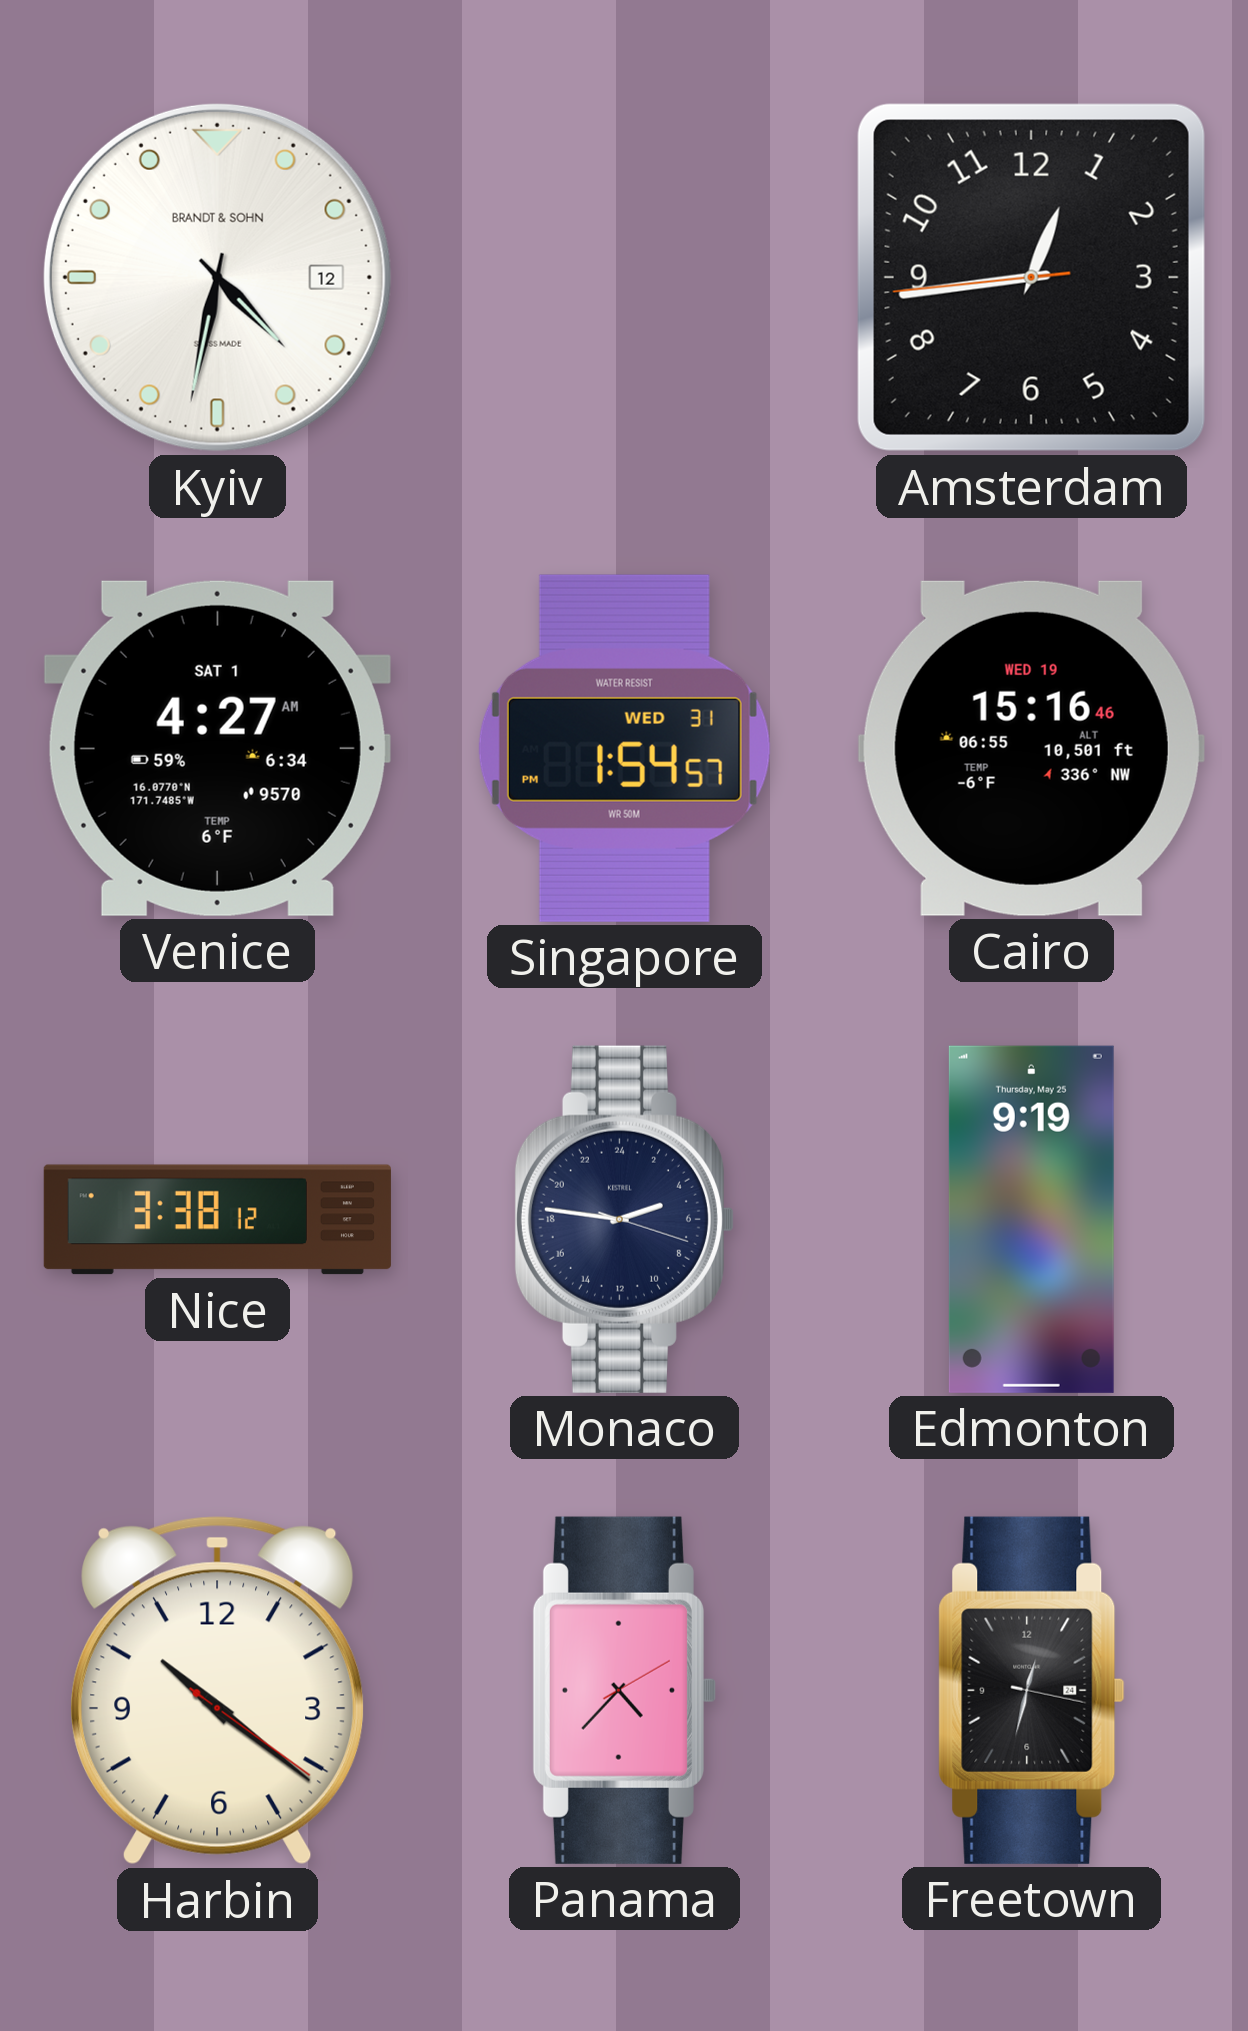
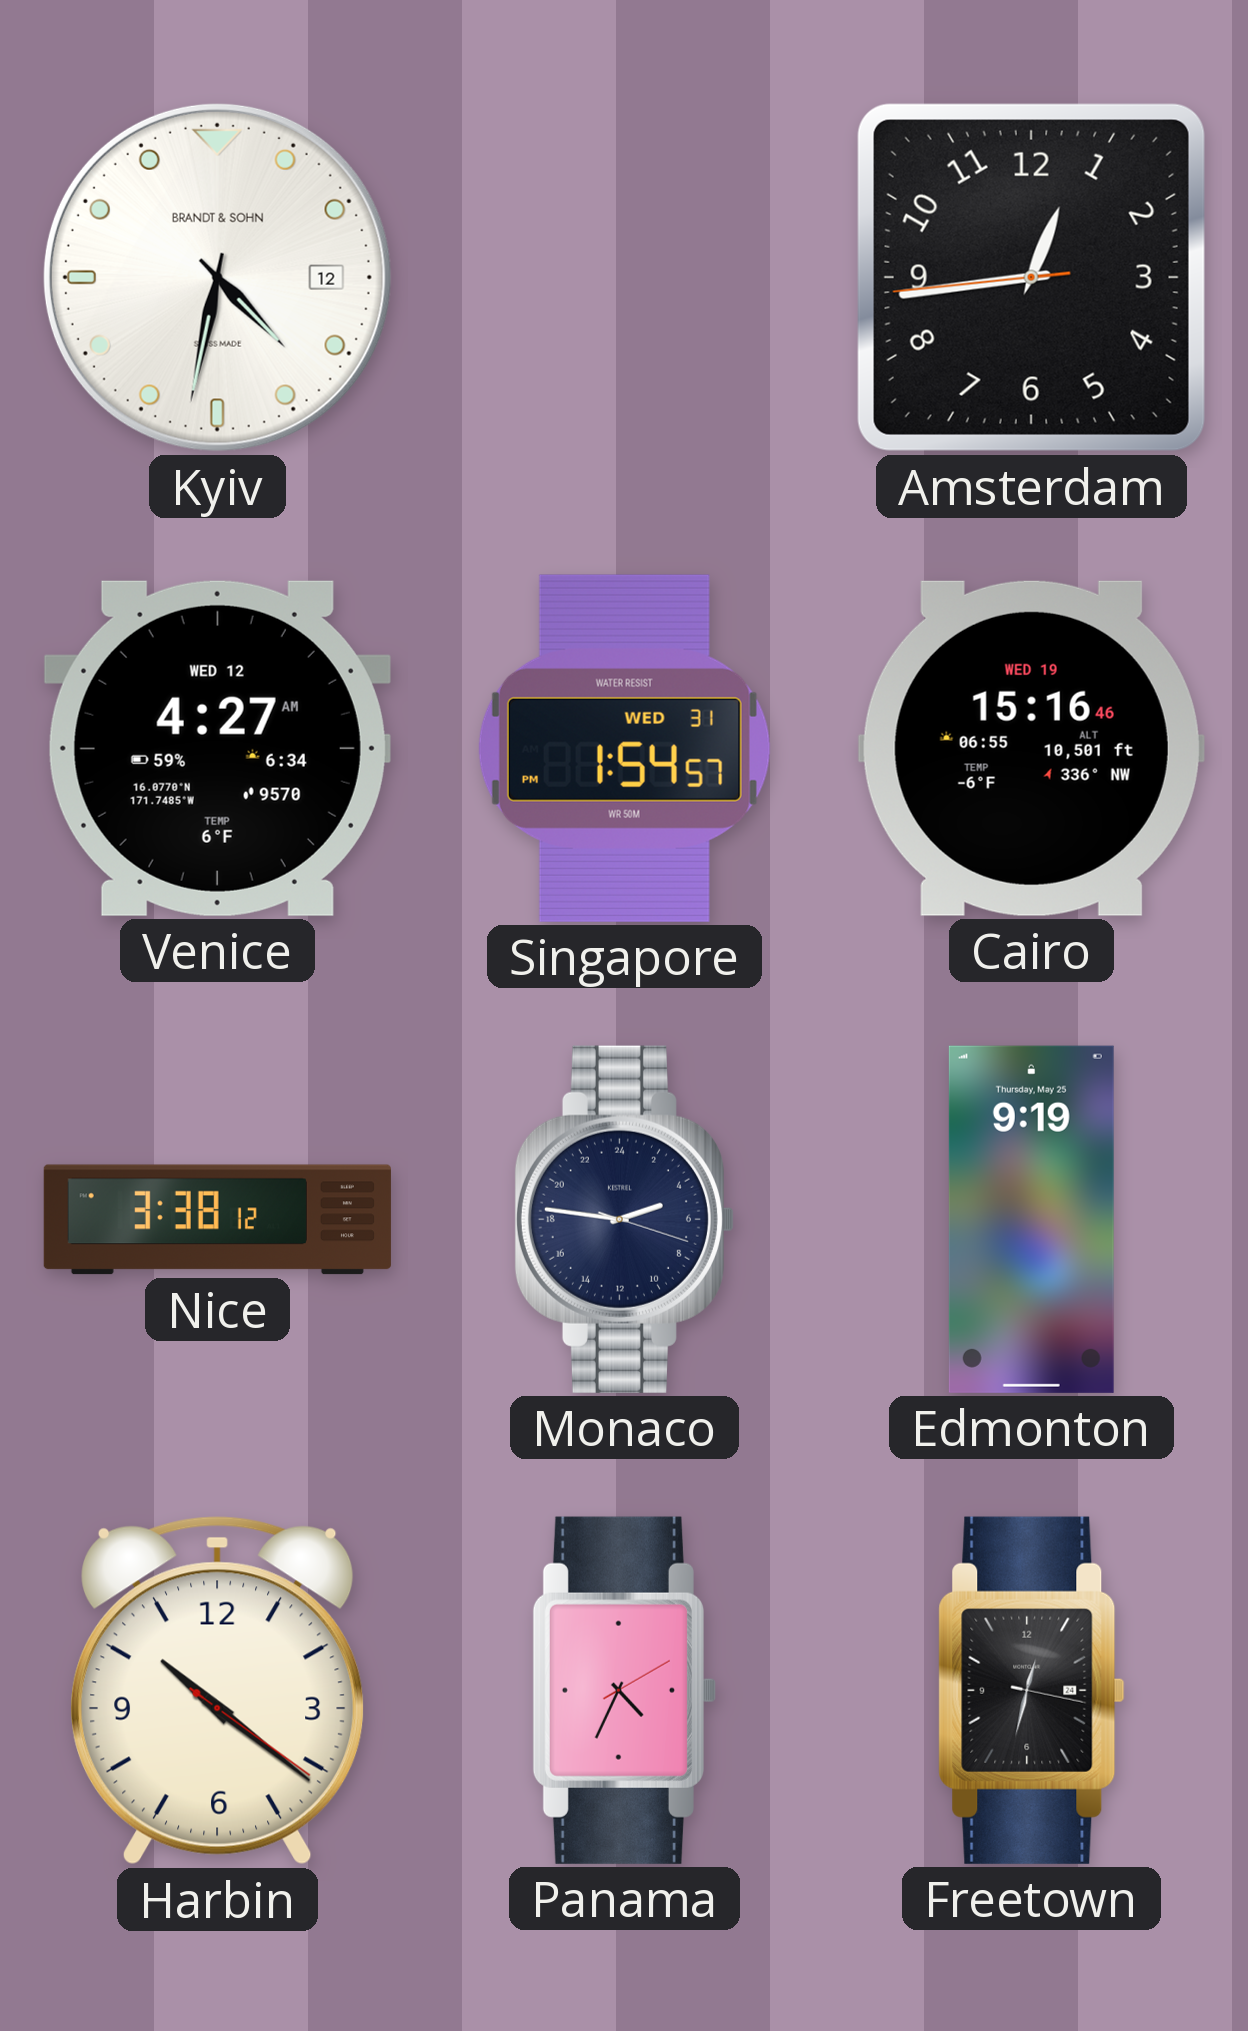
Venice date: SAT 1 -> WED 12
Panama: 4:37 -> 4:34
